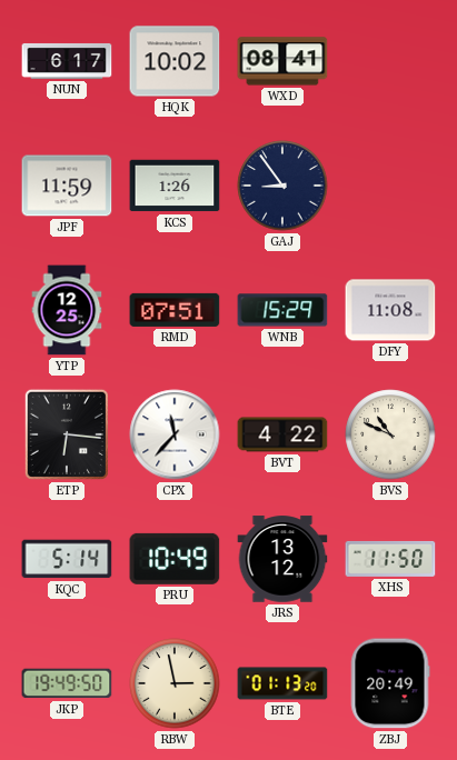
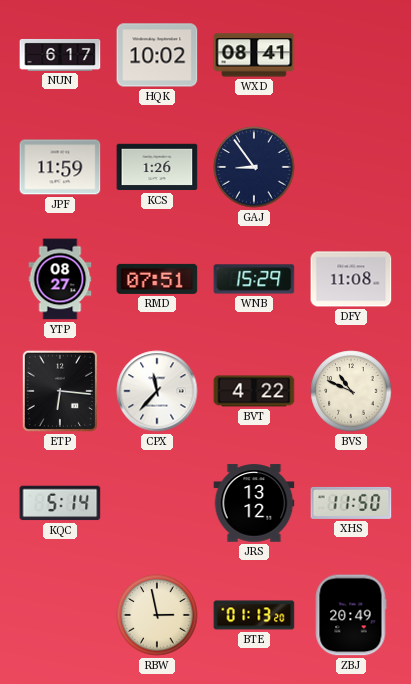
YTP: 12:25 -> 08:27
PRU: 10:49 -> none
JKP: 19:49 -> none
